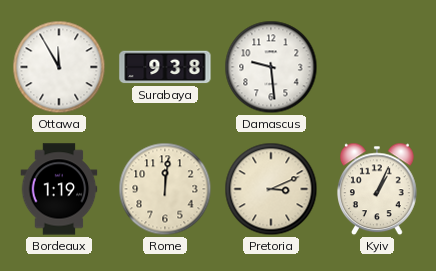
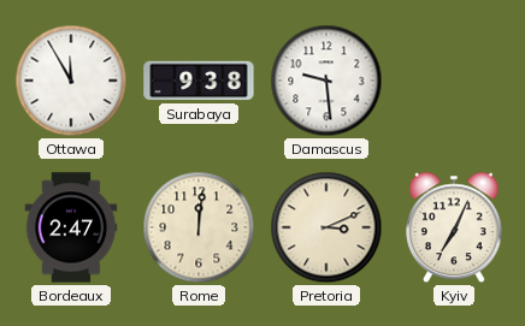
Bordeaux: 1:19 -> 2:47
Kyiv: 1:04 -> 7:04
